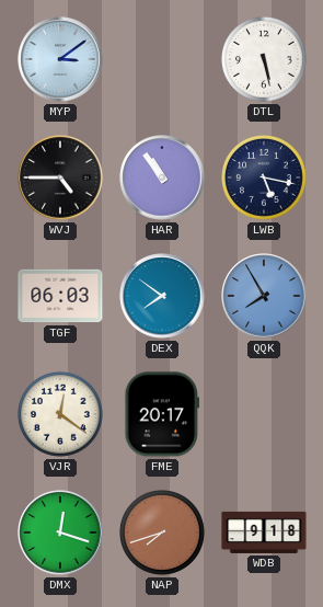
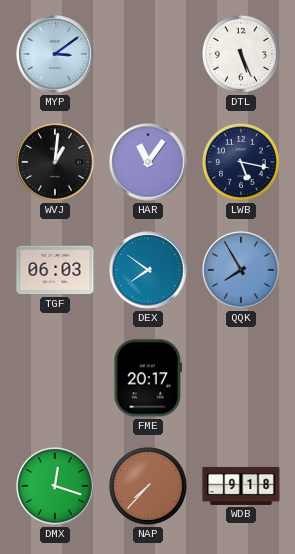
DTL: 5:28 -> 5:26
WVJ: 4:45 -> 1:01
HAR: 10:54 -> 11:06
VJR: 12:21 -> none
NAP: 7:42 -> 7:37
